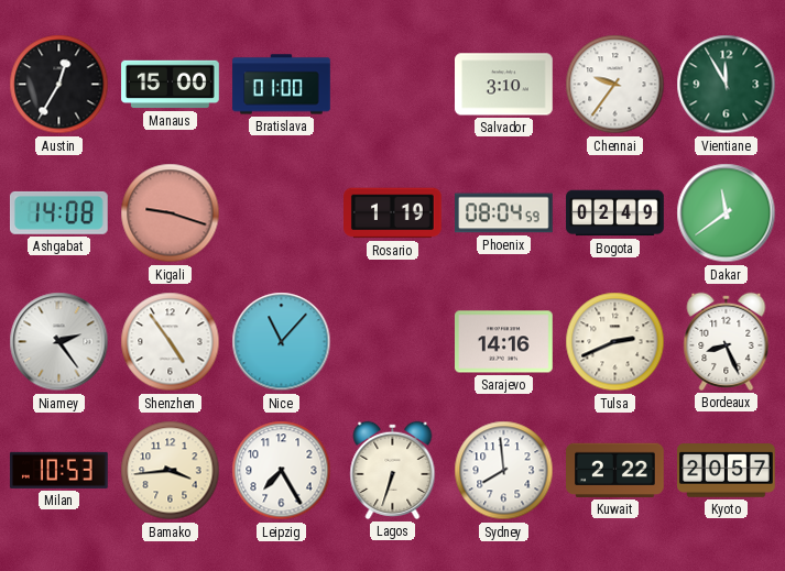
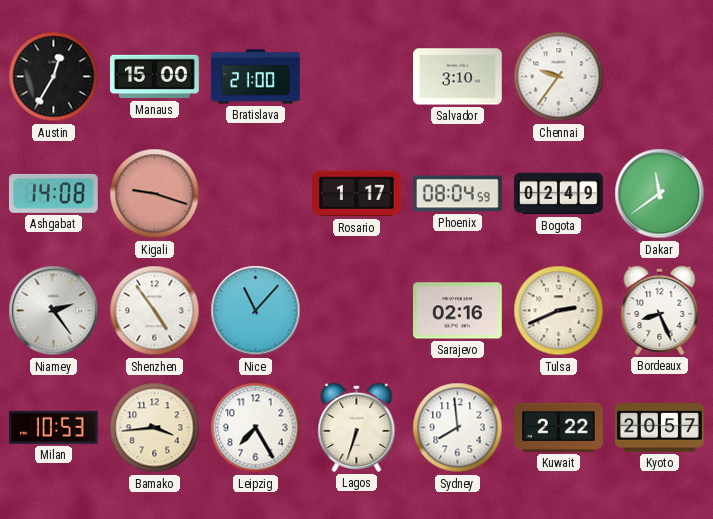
Bratislava: 01:00 -> 21:00
Vientiane: 11:55 -> none
Rosario: 1:19 -> 1:17
Sarajevo: 14:16 -> 02:16
